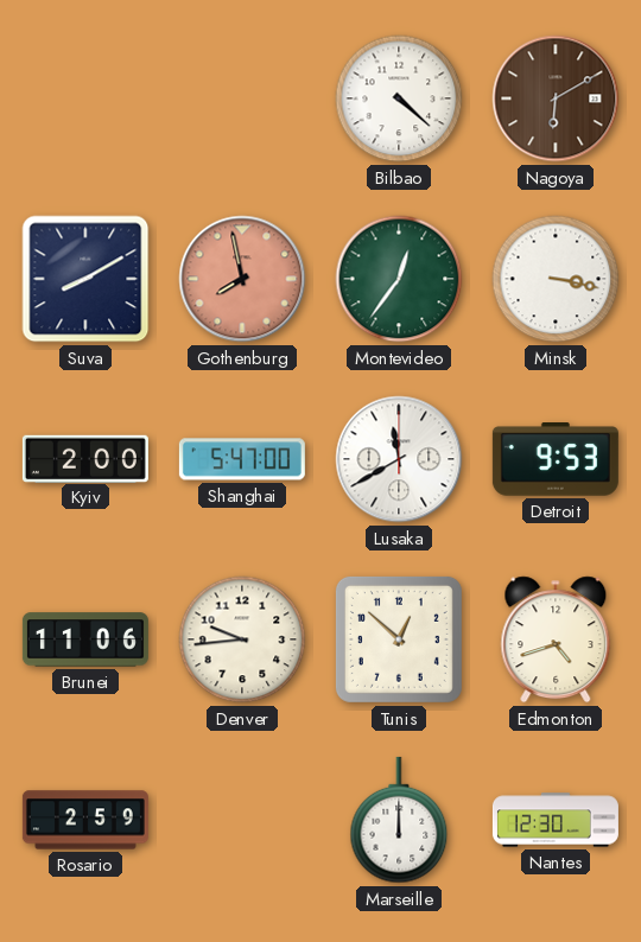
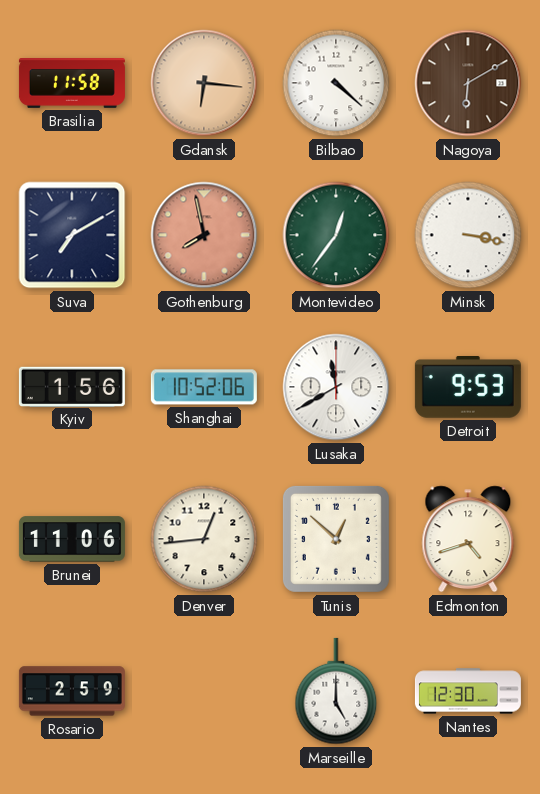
Brasilia: none -> 11:58
Gdansk: none -> 6:16
Suva: 8:10 -> 7:10
Kyiv: 2:00 -> 1:56
Shanghai: 5:47 -> 10:52
Denver: 9:44 -> 12:44
Marseille: 12:00 -> 5:00
